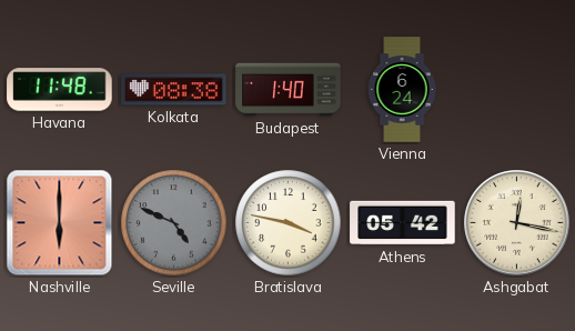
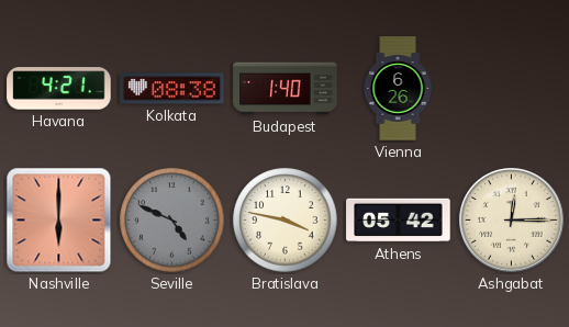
Havana: 11:48 -> 4:21
Vienna: 6:24 -> 6:26
Ashgabat: 12:17 -> 12:15
